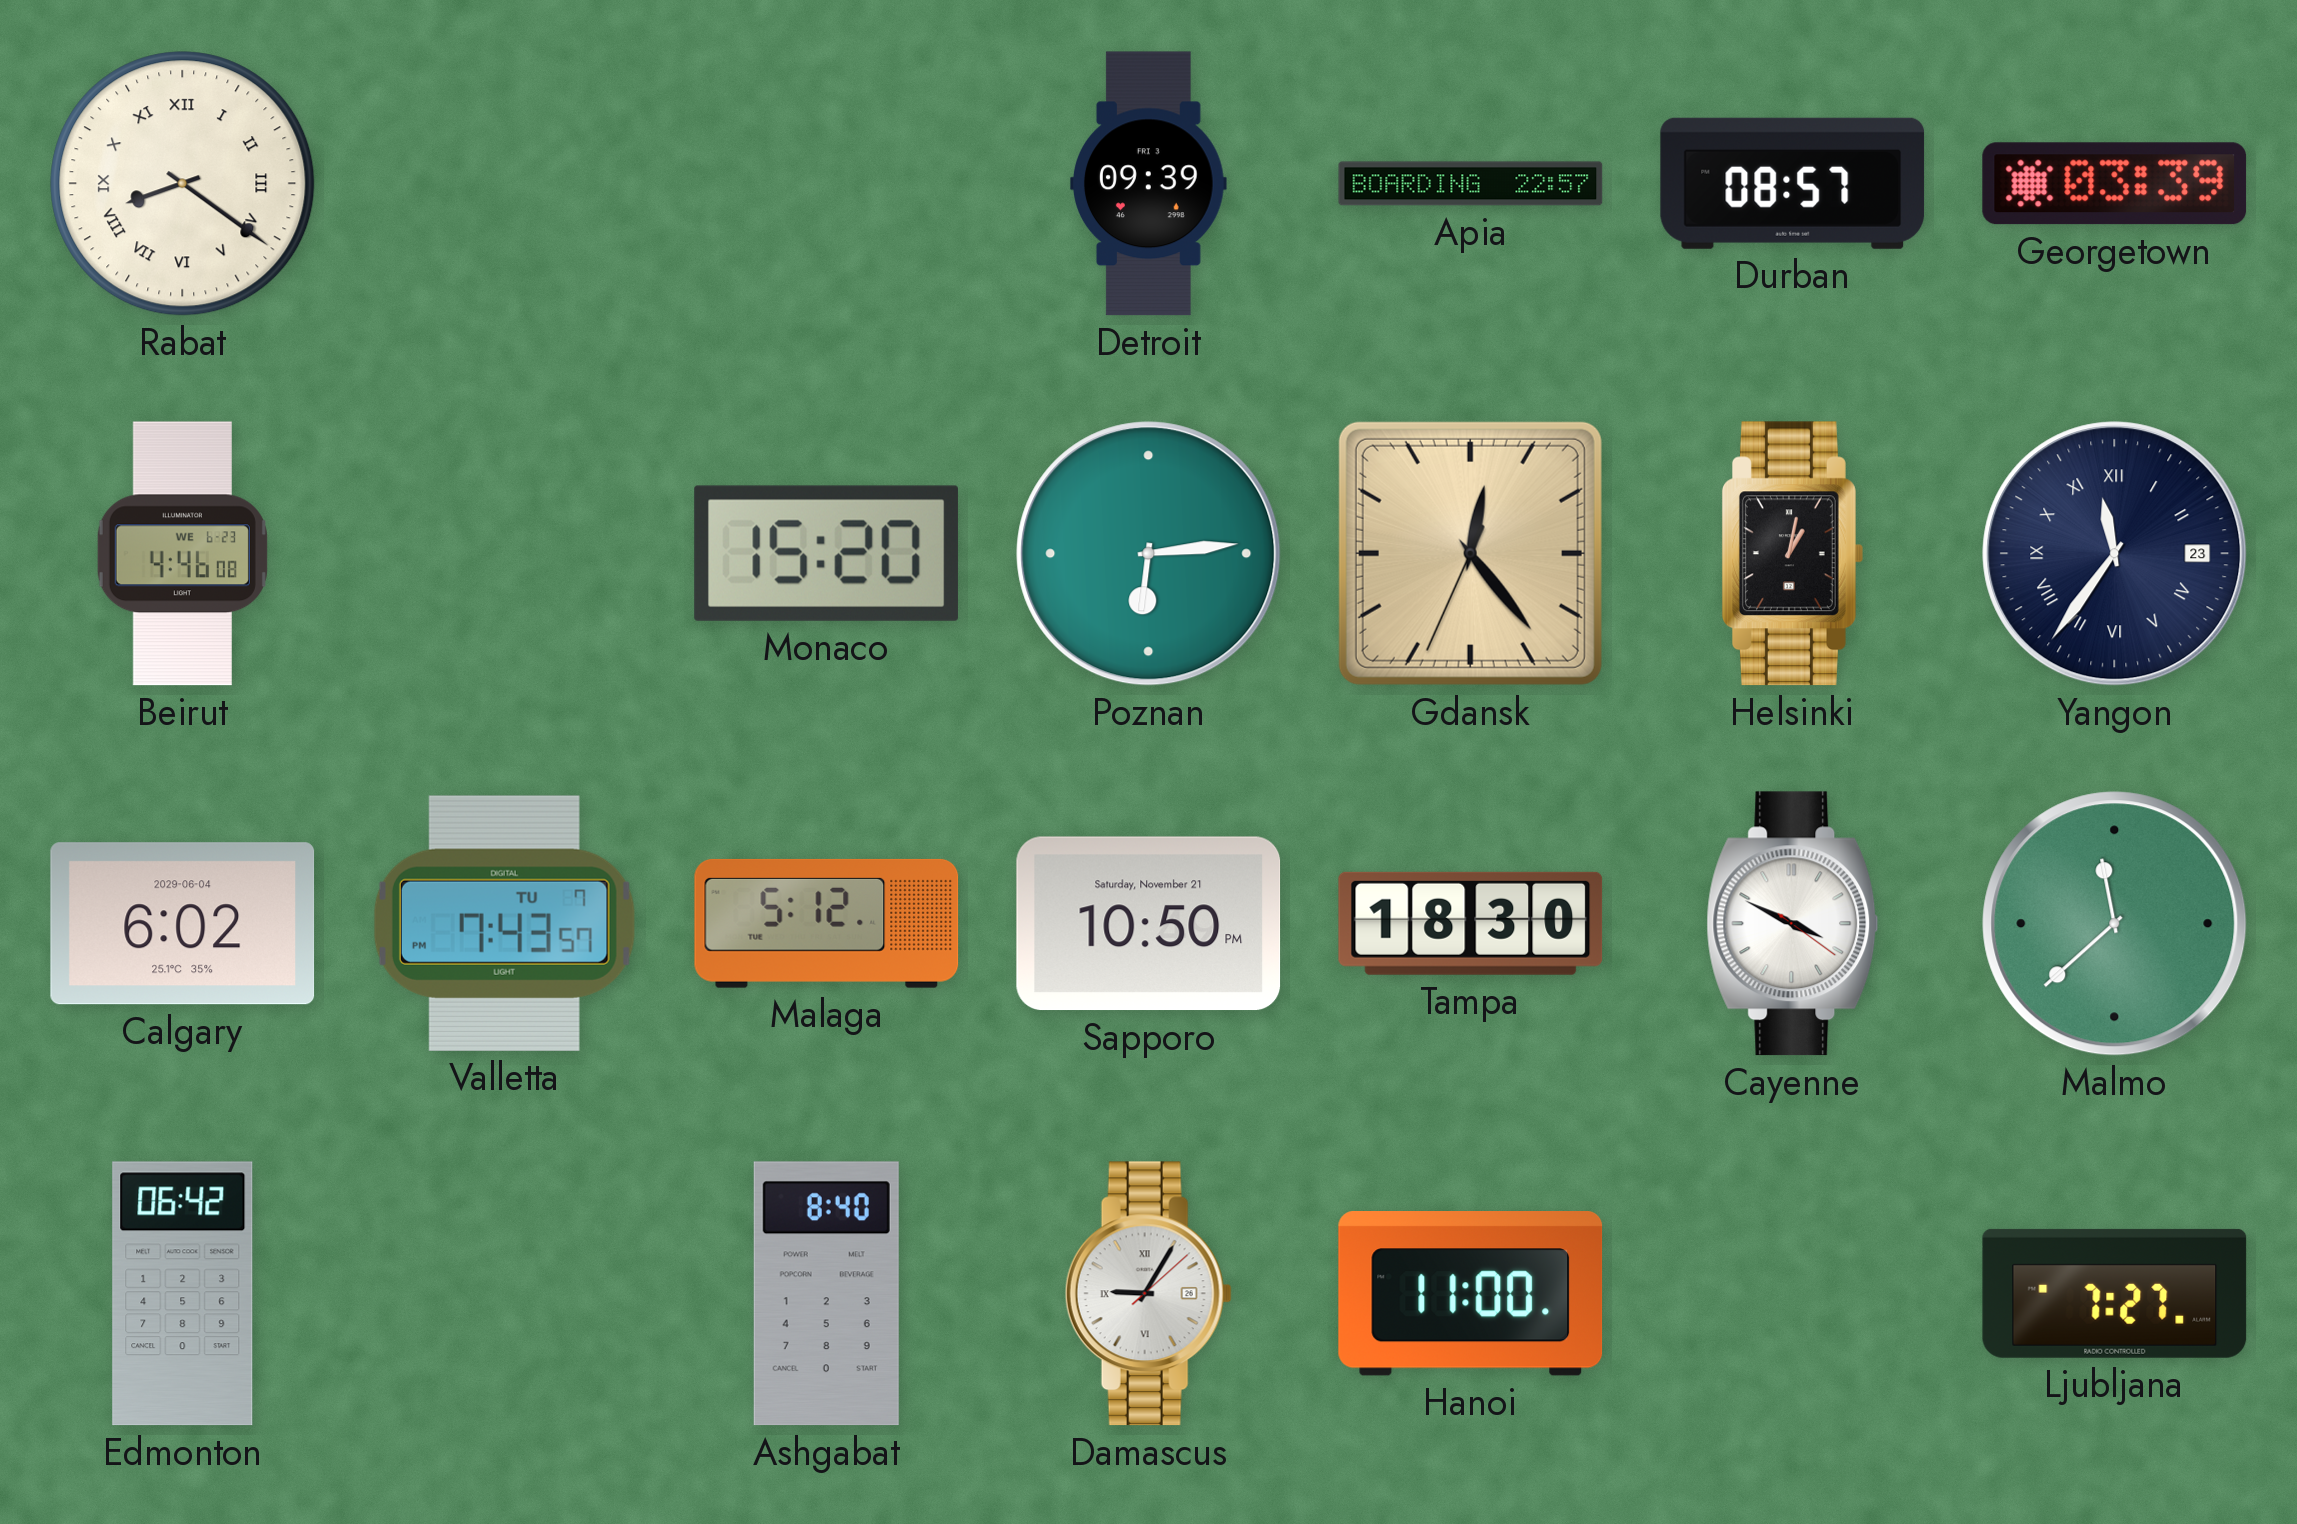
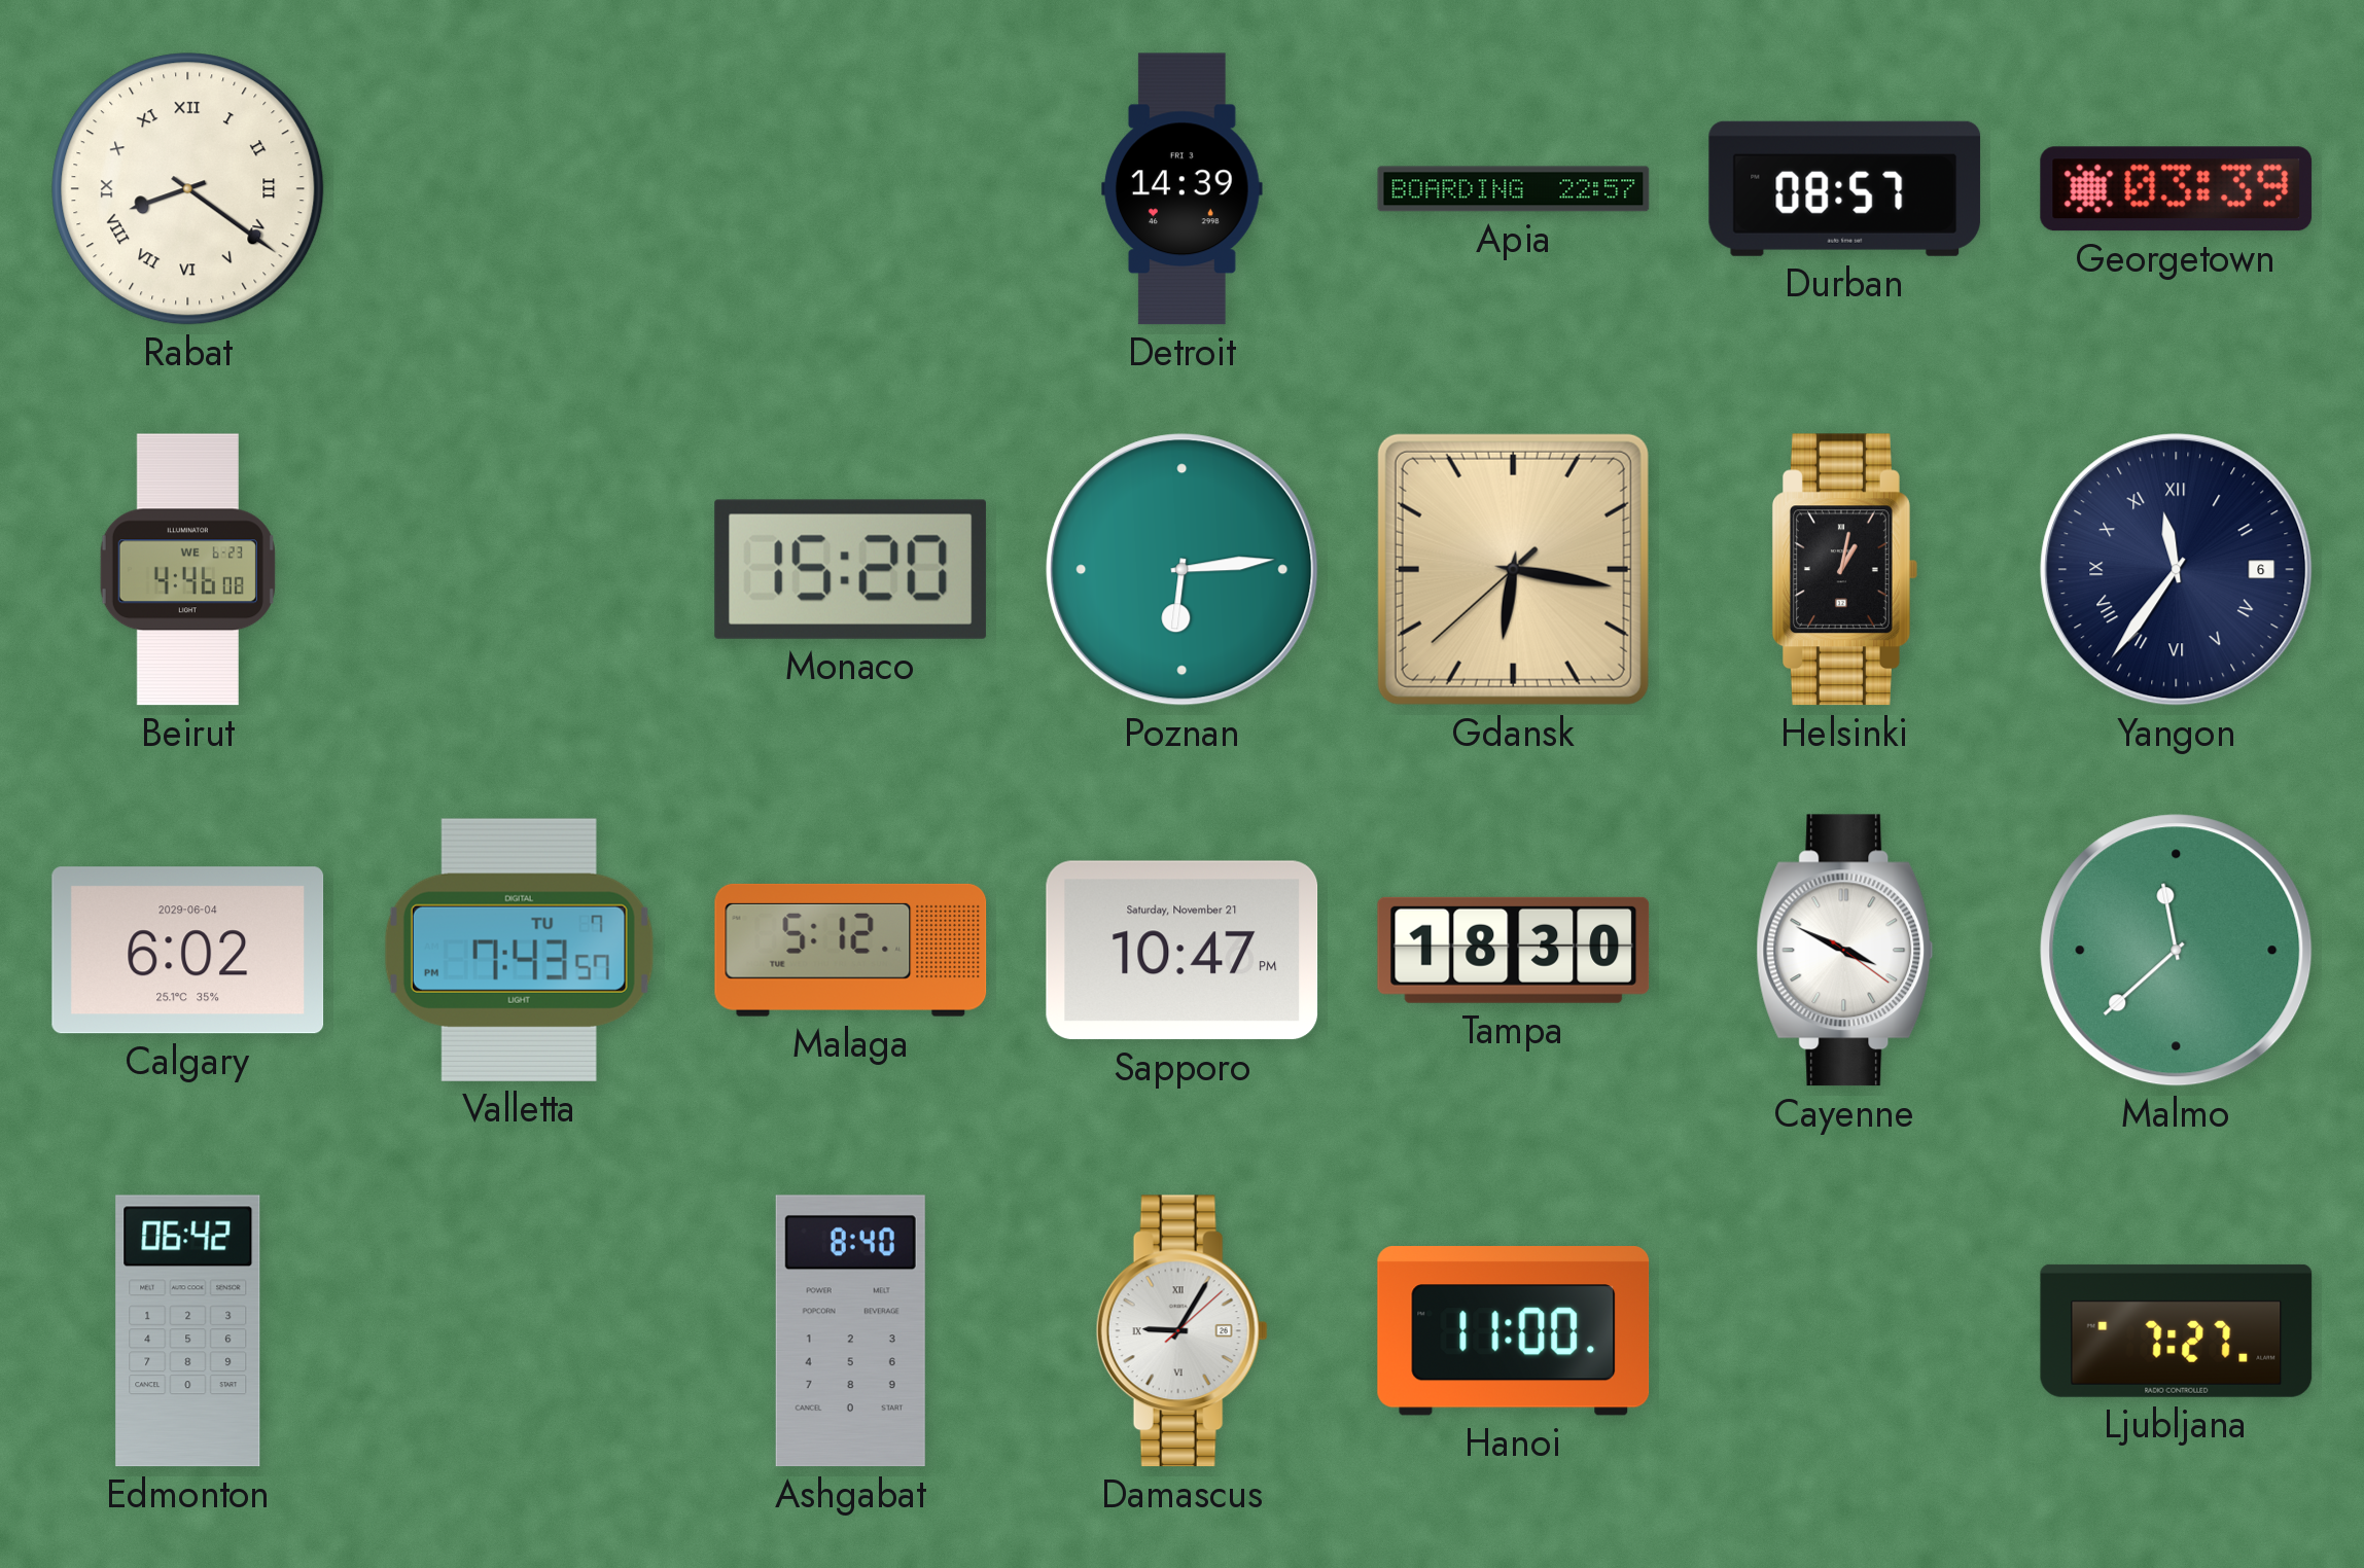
Detroit: 09:39 -> 14:39
Gdansk: 12:23 -> 6:16
Yangon date: 23 -> 6
Sapporo: 10:50 -> 10:47
